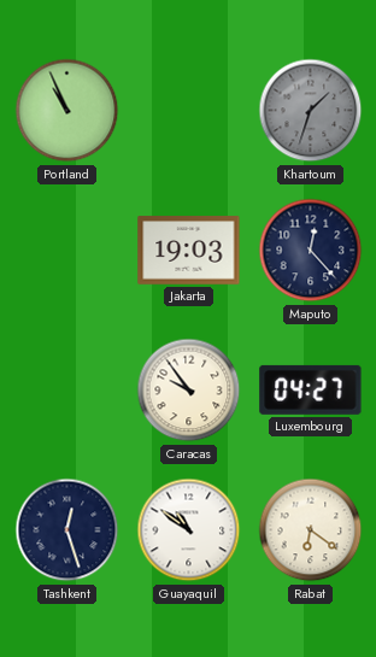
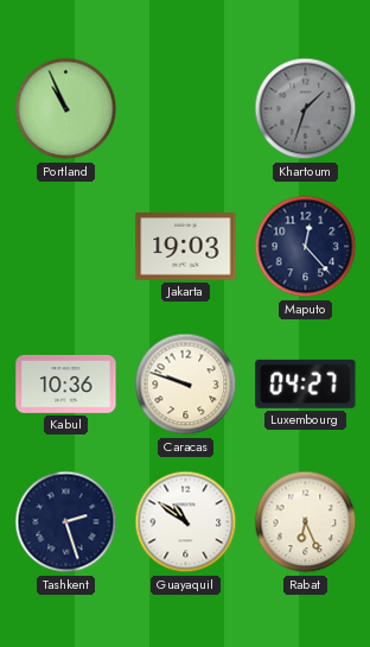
Kabul: none -> 10:36
Caracas: 9:54 -> 9:48
Tashkent: 12:27 -> 2:27
Rabat: 6:21 -> 6:26
